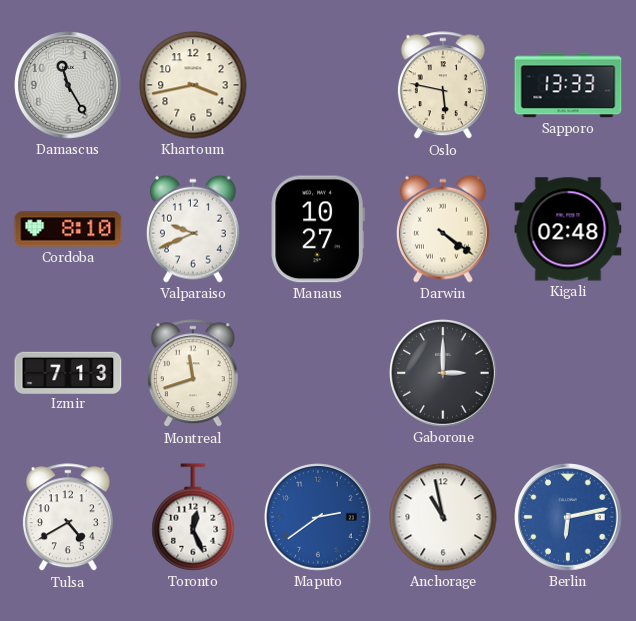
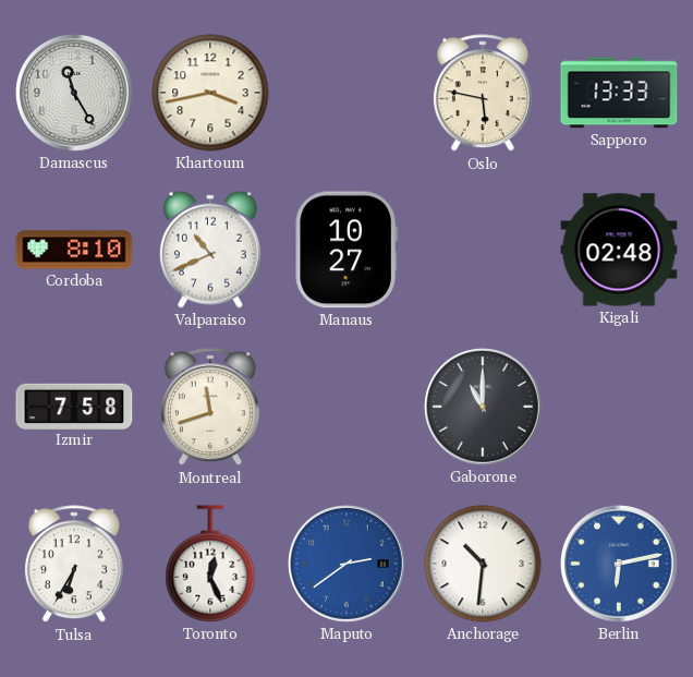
Valparaiso: 9:41 -> 10:41
Darwin: 4:21 -> none
Izmir: 7:13 -> 7:58
Gaborone: 3:00 -> 11:00
Tulsa: 4:40 -> 6:35
Anchorage: 10:58 -> 10:31
